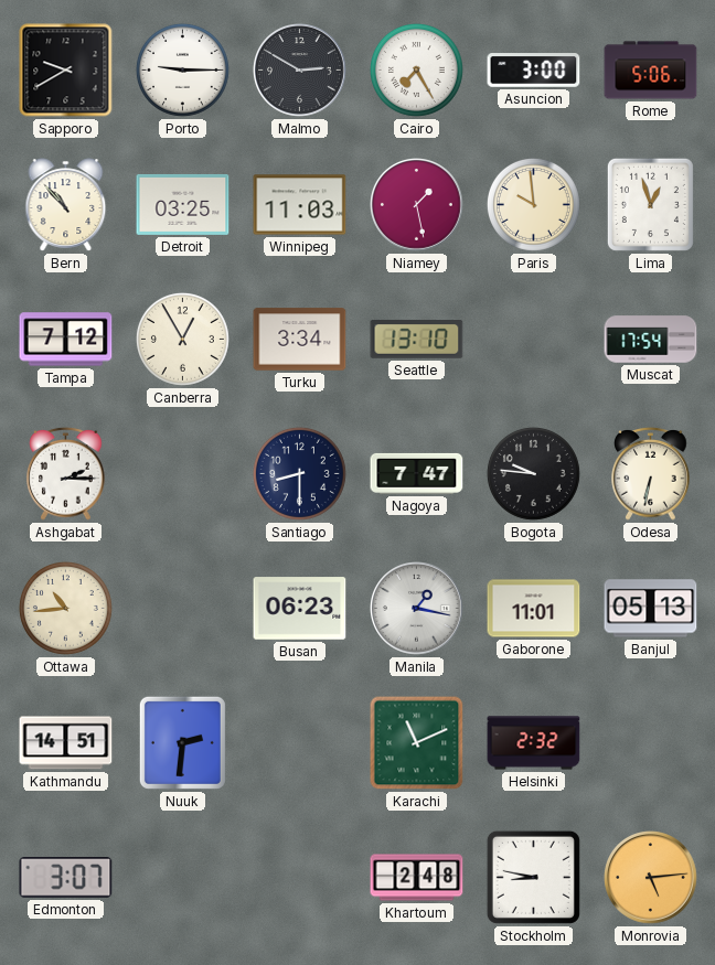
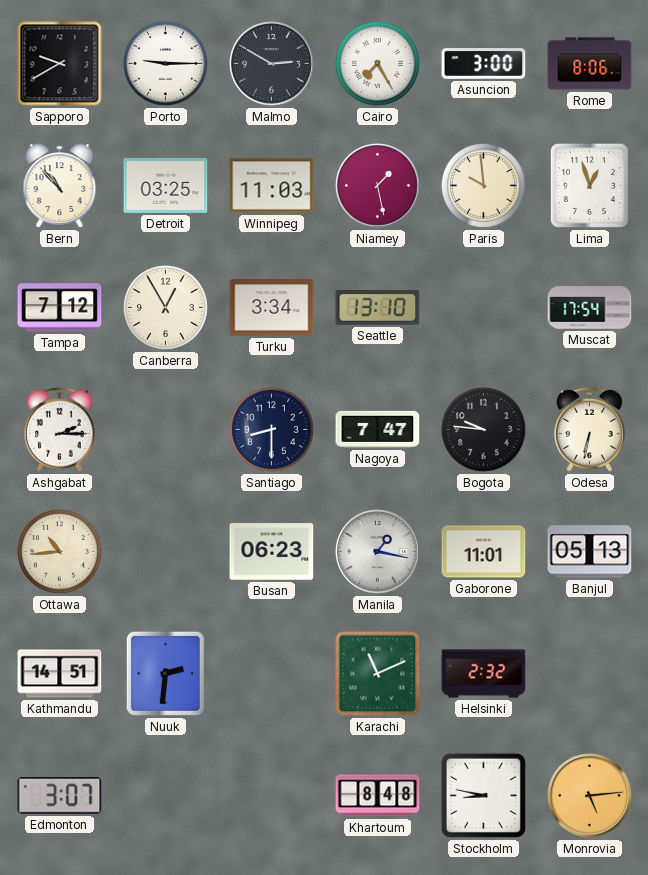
Rome: 5:06 -> 8:06
Khartoum: 2:48 -> 8:48
